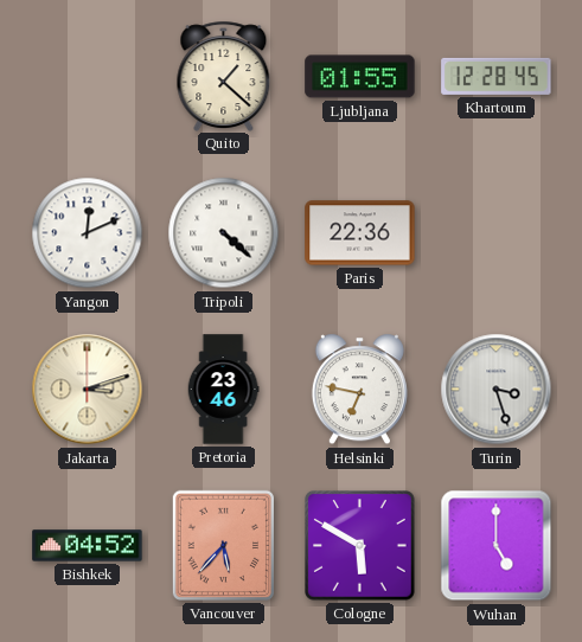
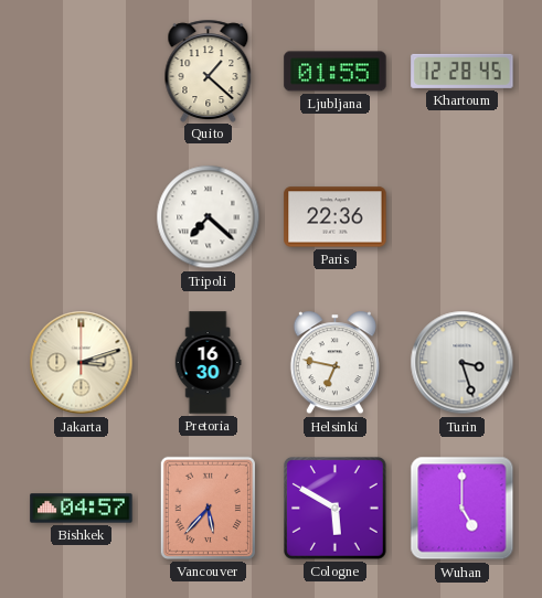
Yangon: 12:11 -> none
Tripoli: 4:22 -> 7:22
Pretoria: 23:46 -> 16:30
Bishkek: 04:52 -> 04:57
